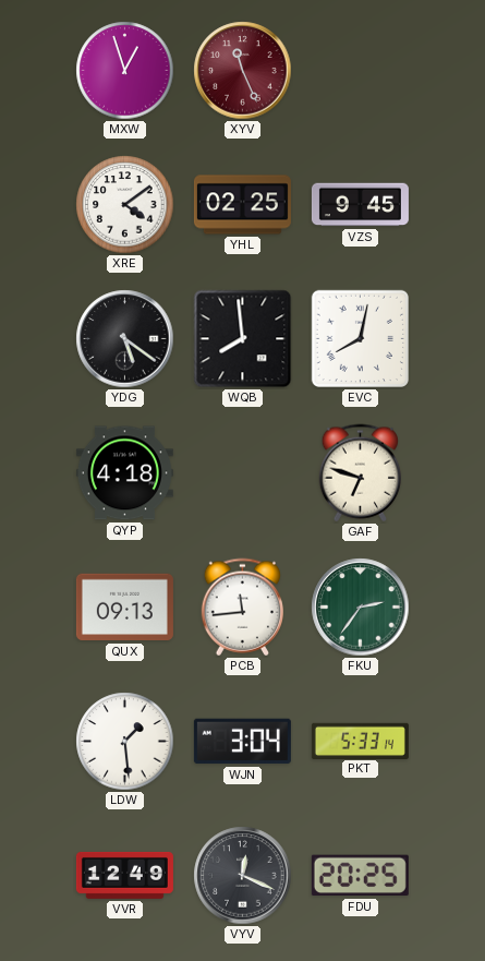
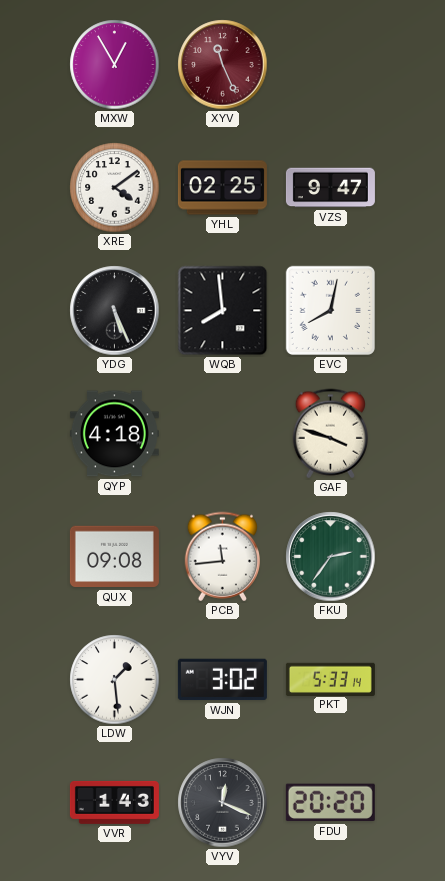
MXW: 12:57 -> 12:55
VZS: 9:45 -> 9:47
YDG: 5:21 -> 5:26
GAF: 6:48 -> 3:48
QUX: 09:13 -> 09:08
WJN: 3:04 -> 3:02
VVR: 12:49 -> 1:43
FDU: 20:25 -> 20:20
